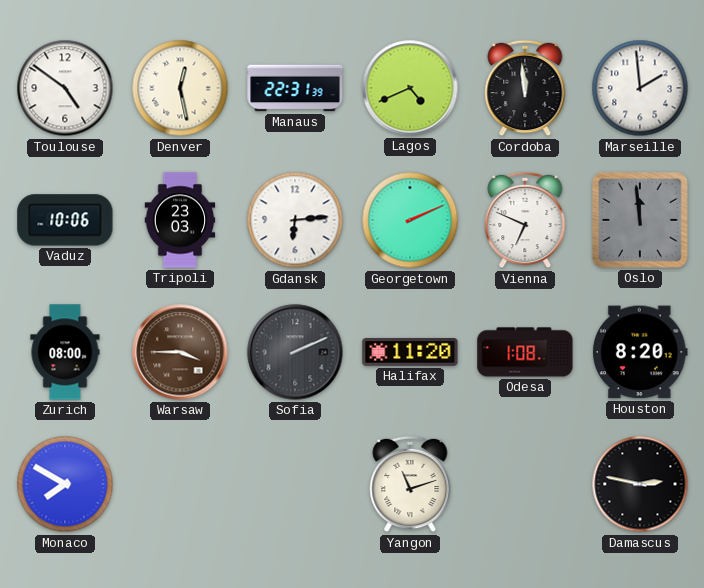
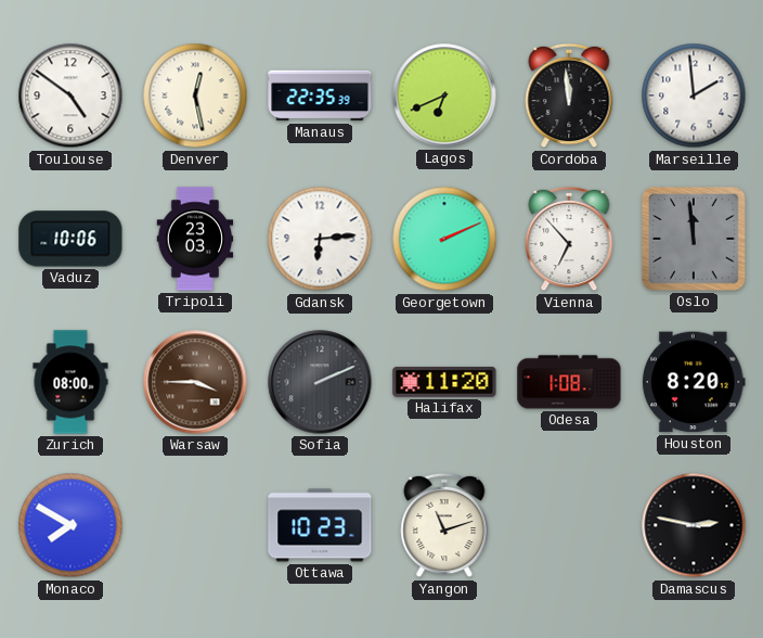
Manaus: 22:31 -> 22:35
Lagos: 4:41 -> 6:41
Vienna: 6:49 -> 6:53
Ottawa: none -> 10:23
